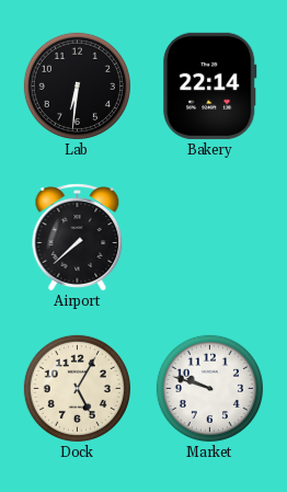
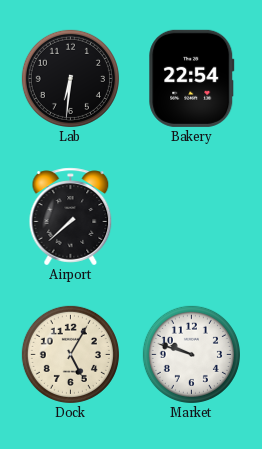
Bakery: 22:14 -> 22:54
